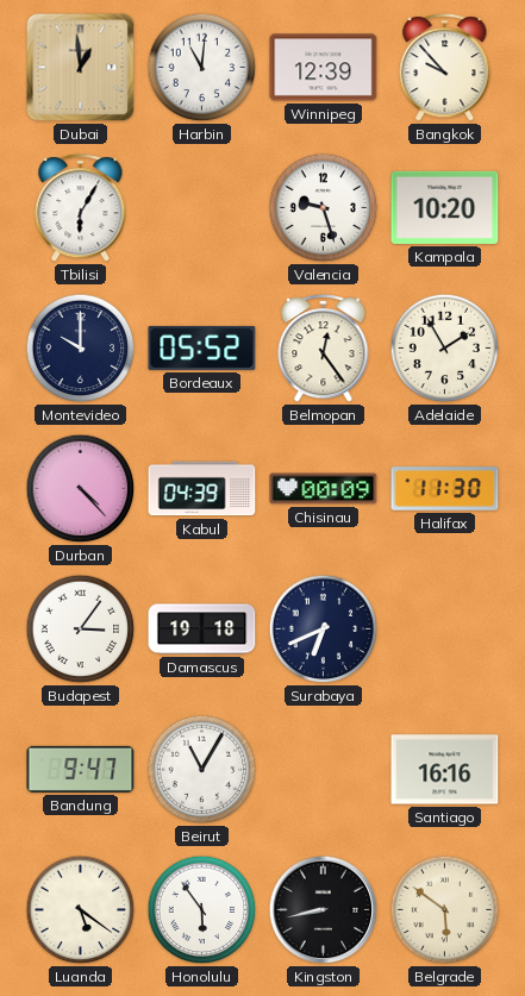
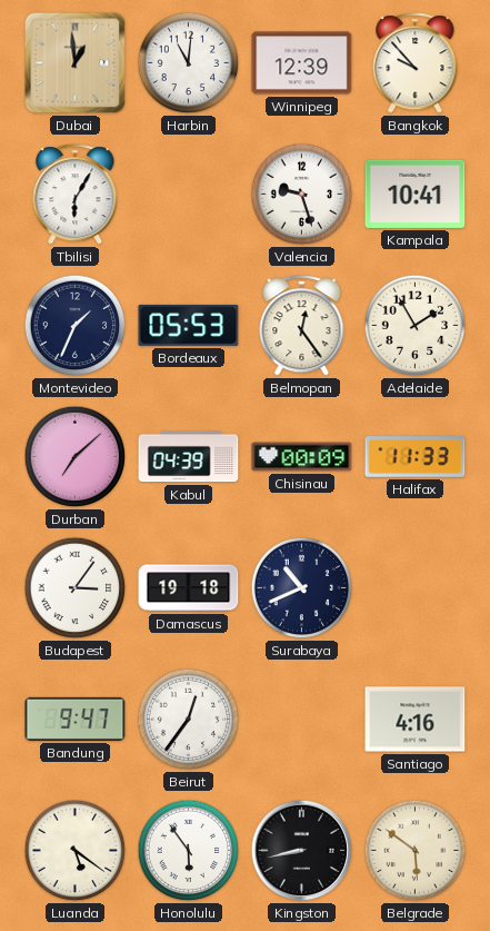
Kampala: 10:20 -> 10:41
Montevideo: 10:00 -> 1:34
Bordeaux: 05:52 -> 05:53
Durban: 4:23 -> 7:08
Halifax: 11:30 -> 11:33
Surabaya: 6:41 -> 10:41
Beirut: 11:05 -> 12:36
Santiago: 16:16 -> 4:16
